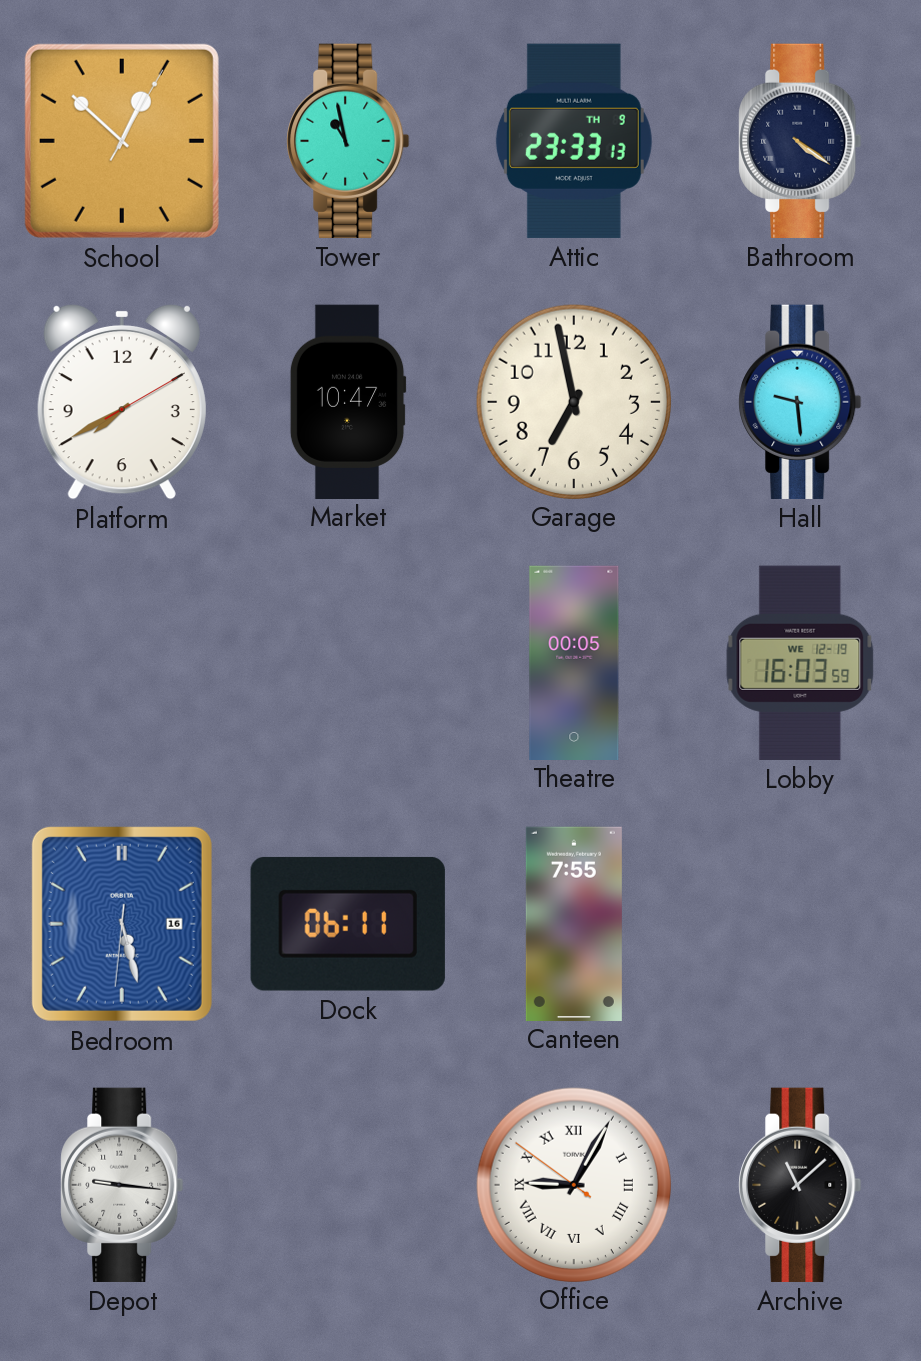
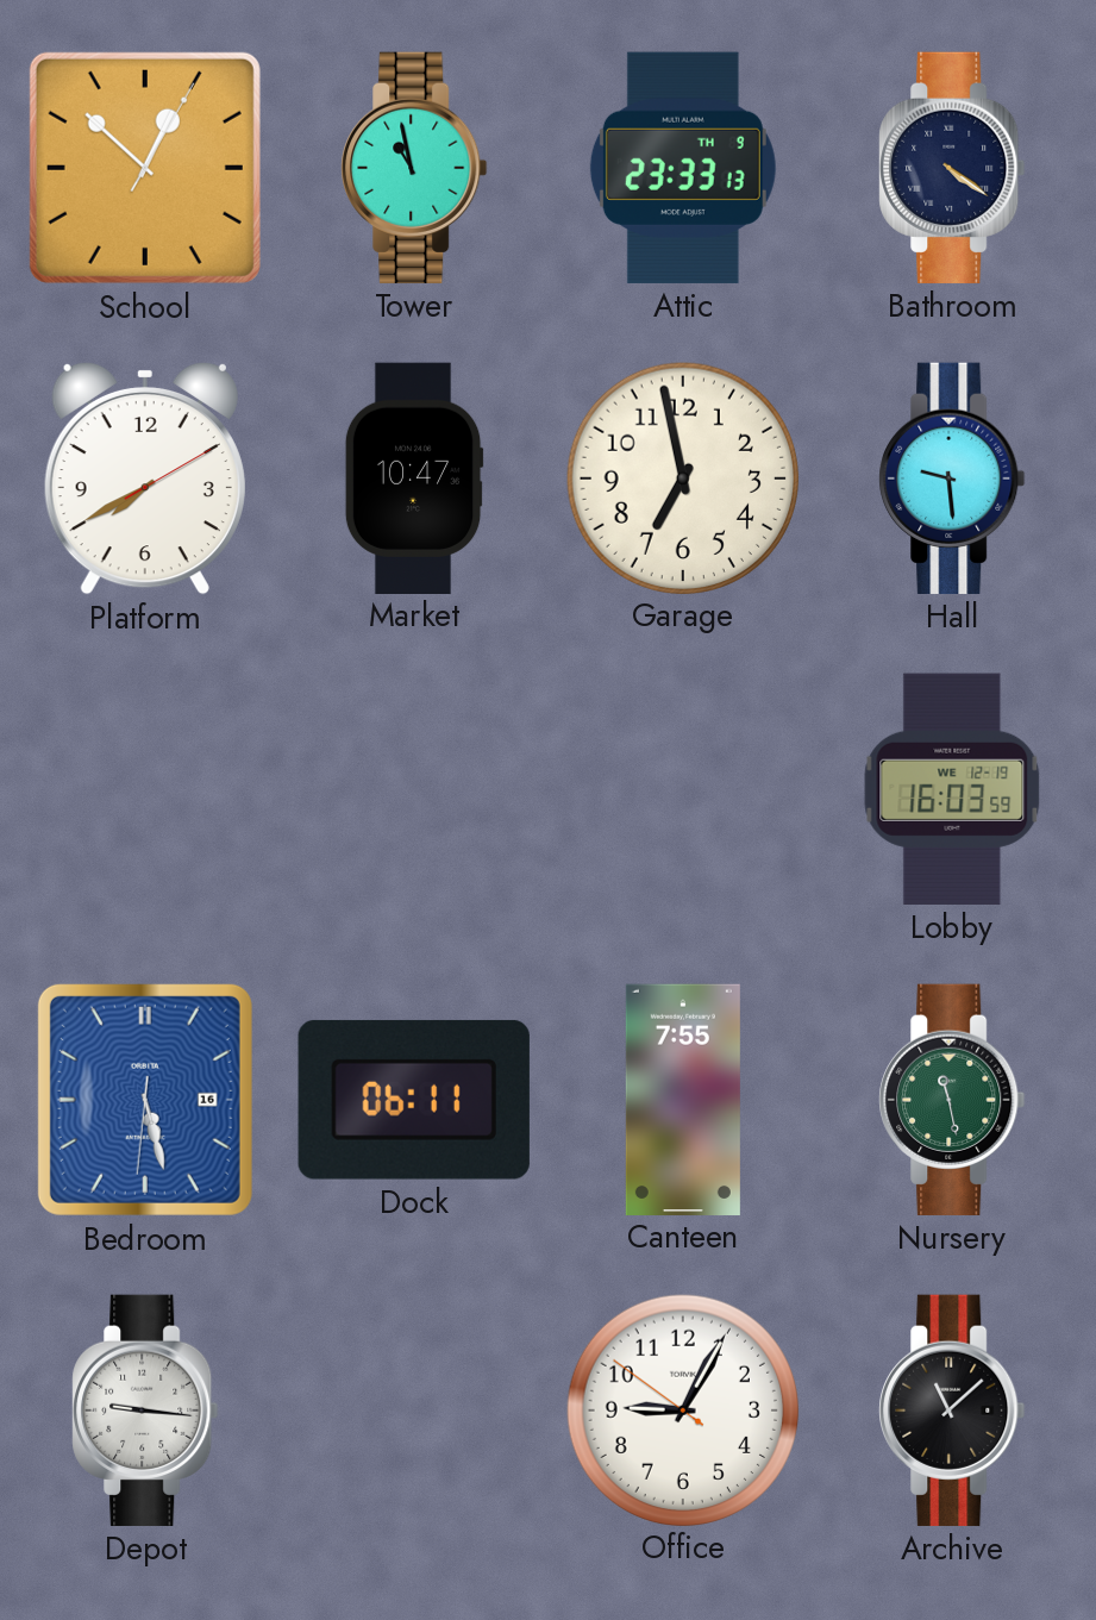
Theatre: 00:05 -> none
Nursery: none -> 11:28
Office numerals: Roman -> Arabic
